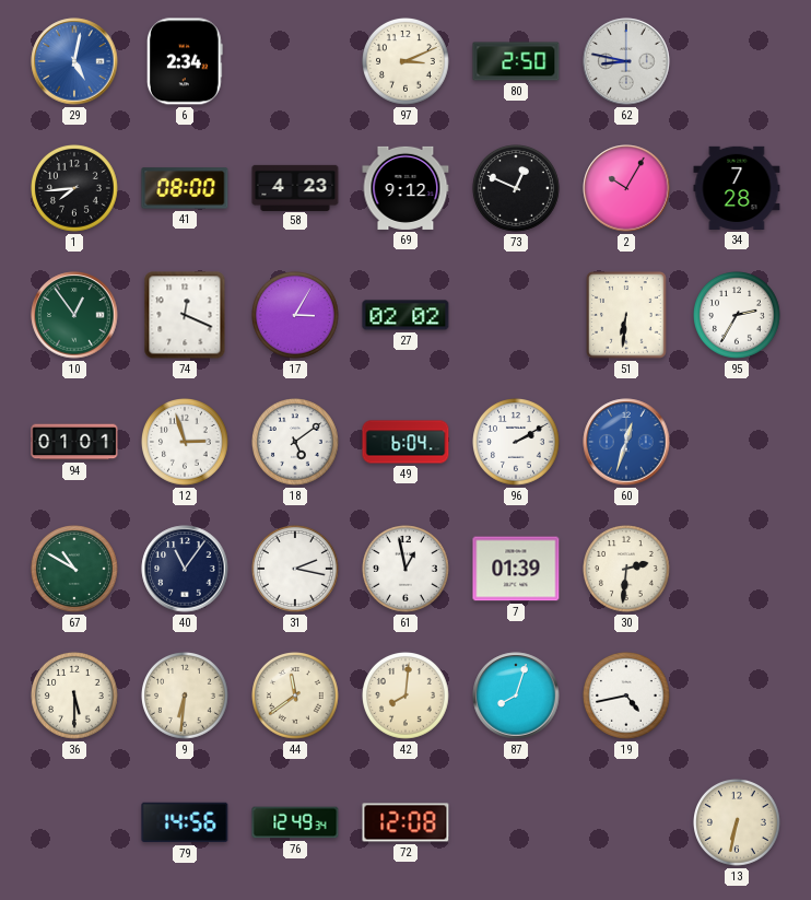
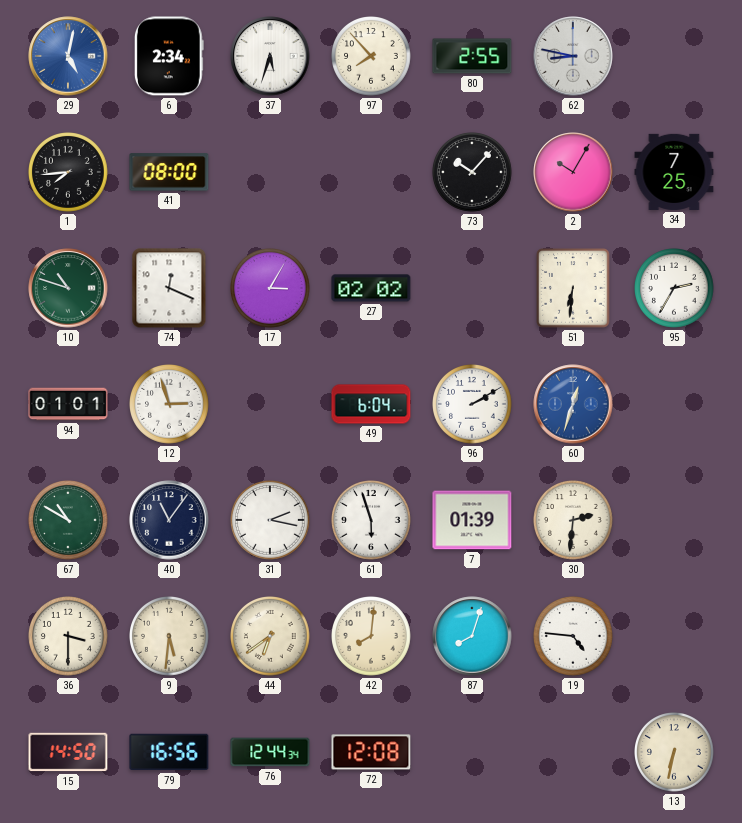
37: none -> 5:33
97: 3:11 -> 7:53
80: 2:50 -> 2:55
58: 4:23 -> none
69: 9:12 -> none
73: 12:49 -> 10:07
34: 7:28 -> 7:25
10: 12:54 -> 10:48
18: 5:09 -> none
61: 12:58 -> 5:57
36: 5:30 -> 3:30
9: 6:31 -> 5:31
44: 11:39 -> 6:39
19: 4:43 -> 4:46
15: none -> 14:50
79: 14:56 -> 16:56
76: 12:49 -> 12:44
